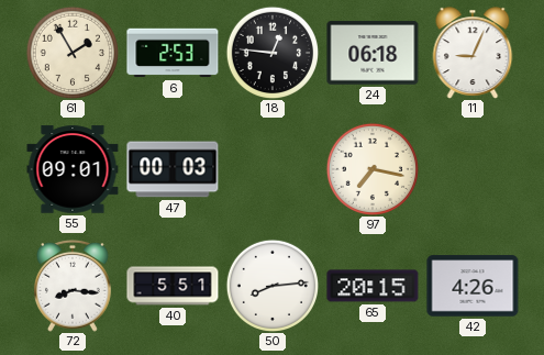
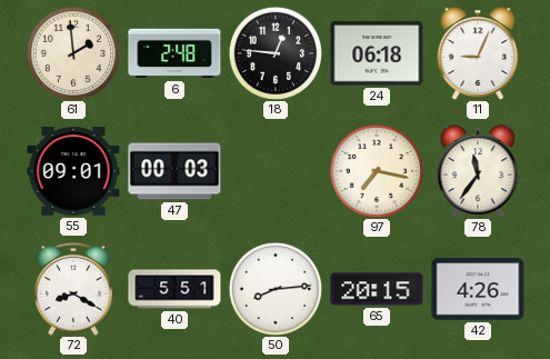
61: 1:55 -> 1:59
6: 2:53 -> 2:48
78: none -> 11:36
72: 8:16 -> 8:20
